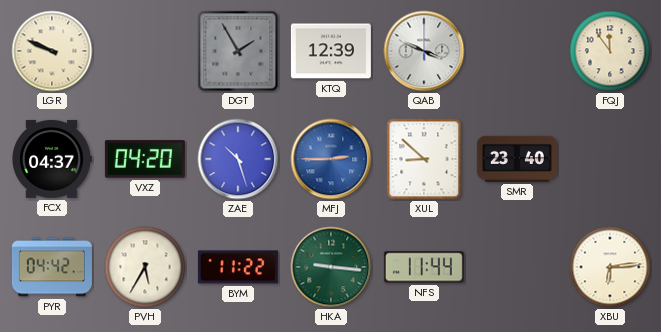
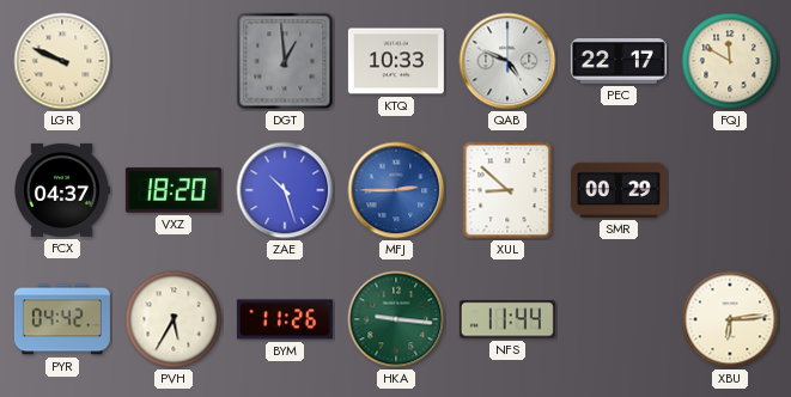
DGT: 1:55 -> 12:59
KTQ: 12:39 -> 10:33
QAB: 3:49 -> 4:49
PEC: none -> 22:17
FQJ: 11:54 -> 11:50
VXZ: 04:20 -> 18:20
SMR: 23:40 -> 00:29
BYM: 11:22 -> 11:26
